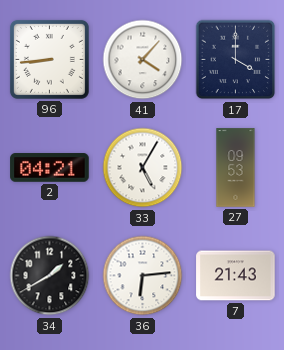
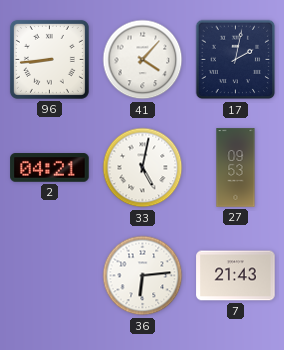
17: 4:00 -> 2:02
33: 5:05 -> 5:02
34: 1:40 -> none
